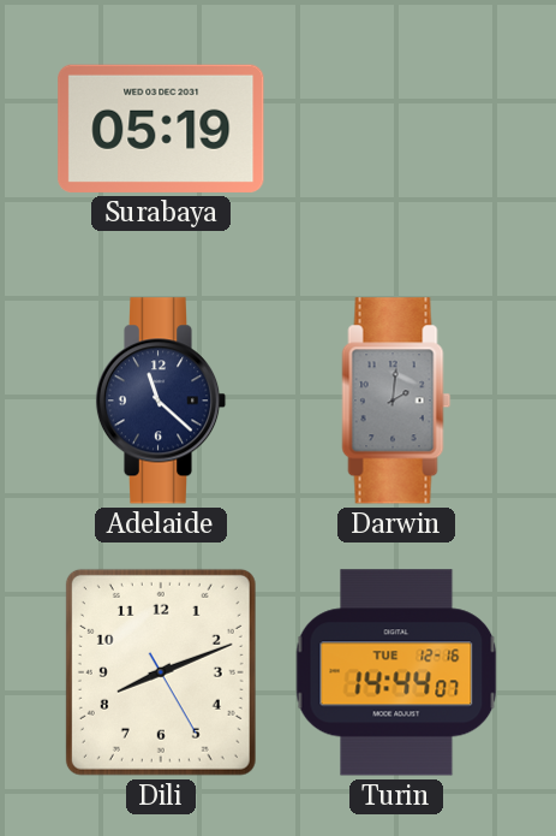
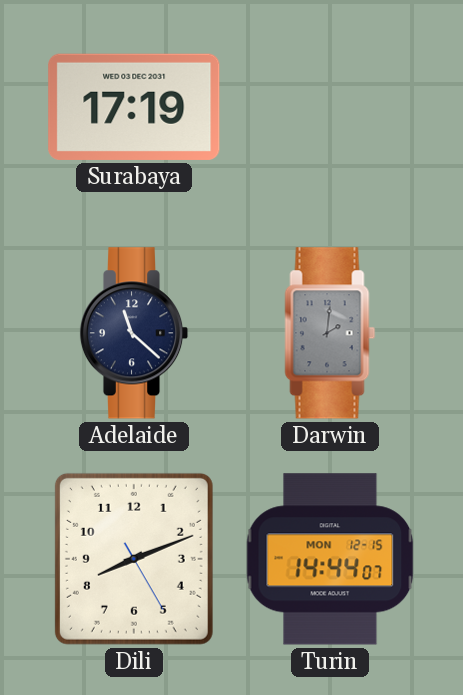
Surabaya: 05:19 -> 17:19
Turin date: TUE 12-16 -> MON 12-15
